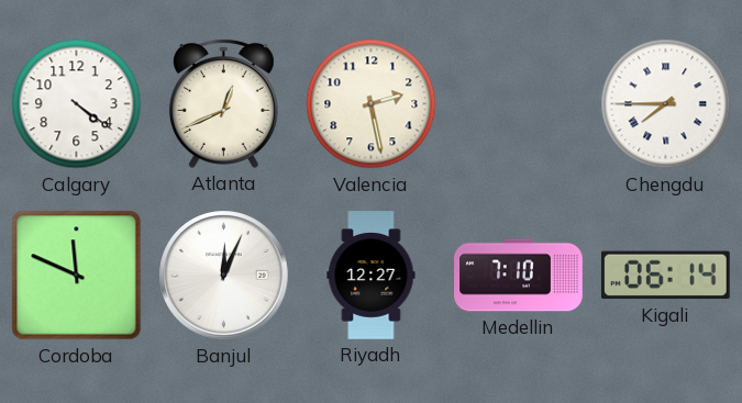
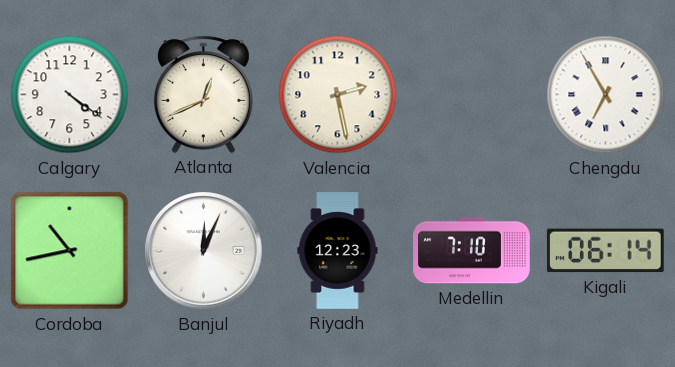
Chengdu: 7:45 -> 6:55
Cordoba: 11:49 -> 10:43
Riyadh: 12:27 -> 12:23
